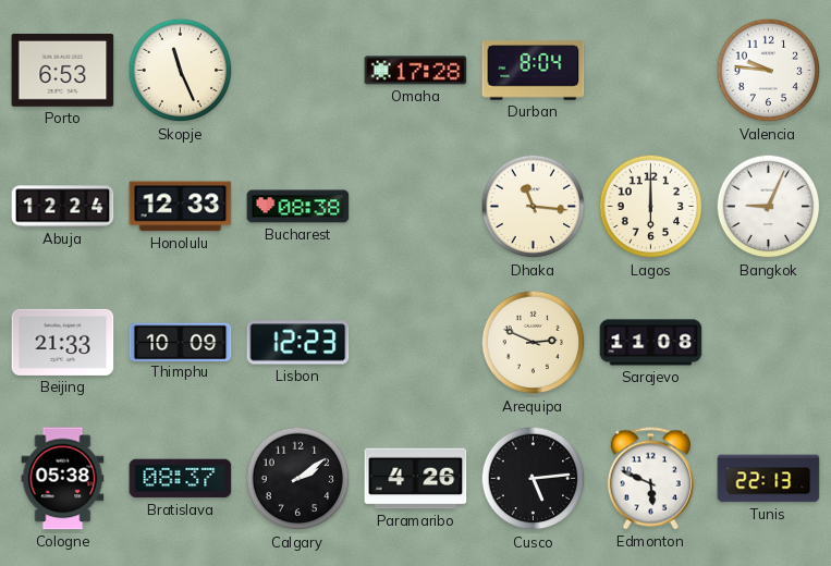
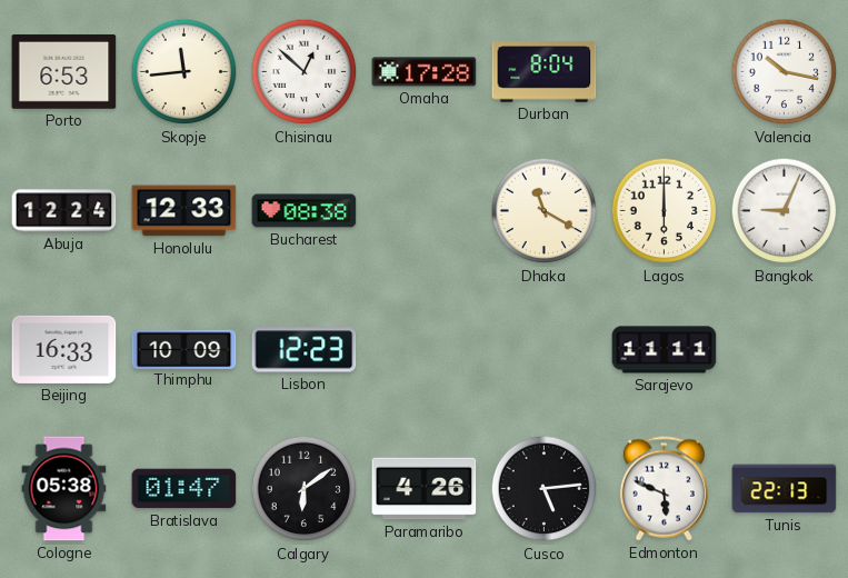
Skopje: 11:26 -> 11:44
Chisinau: none -> 12:52
Valencia: 9:46 -> 10:17
Dhaka: 11:16 -> 11:20
Beijing: 21:33 -> 16:33
Arequipa: 2:49 -> none
Sarajevo: 11:08 -> 11:11
Bratislava: 08:37 -> 01:47
Calgary: 2:09 -> 6:09
